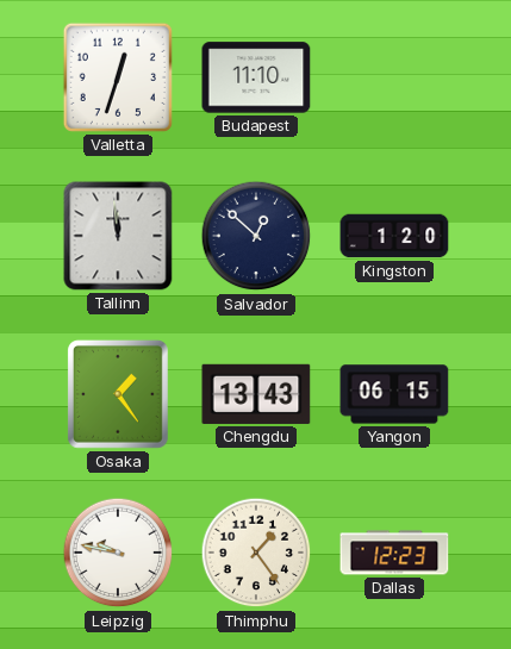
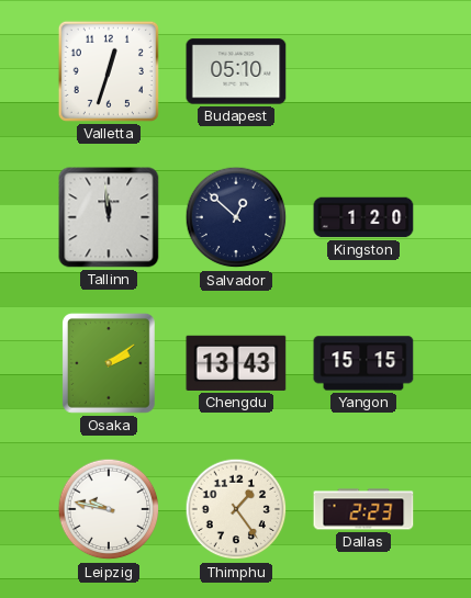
Budapest: 11:10 -> 05:10
Osaka: 1:24 -> 2:09
Yangon: 06:15 -> 15:15
Dallas: 12:23 -> 2:23
